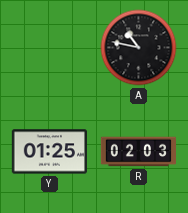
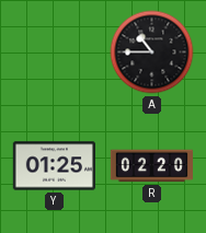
A: 10:47 -> 10:45
R: 02:03 -> 02:20
